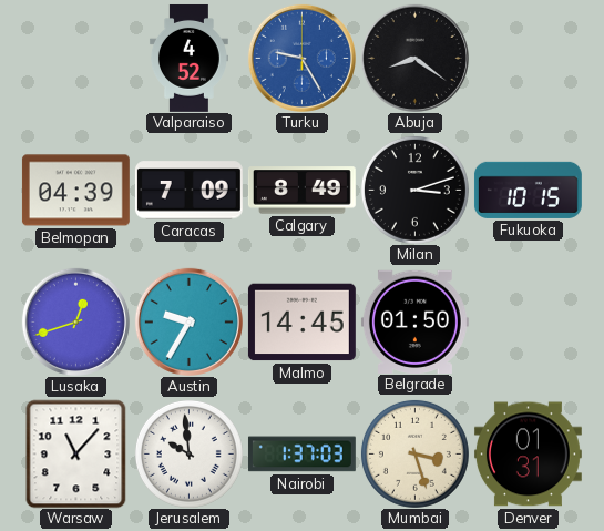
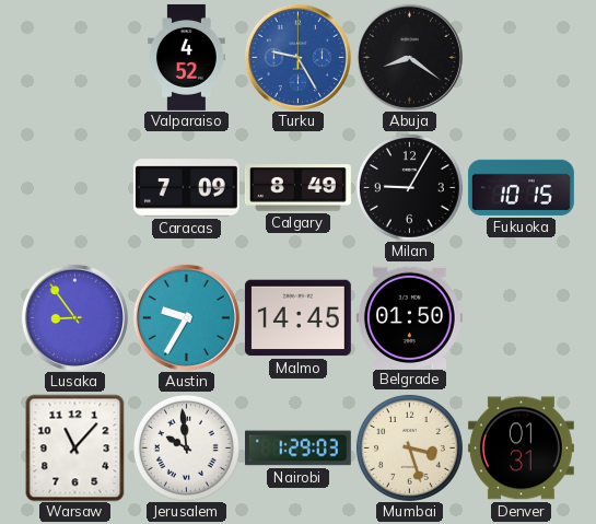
Belmopan: 04:39 -> none
Milan: 3:12 -> 9:05
Lusaka: 12:42 -> 8:54
Nairobi: 1:37 -> 1:29
